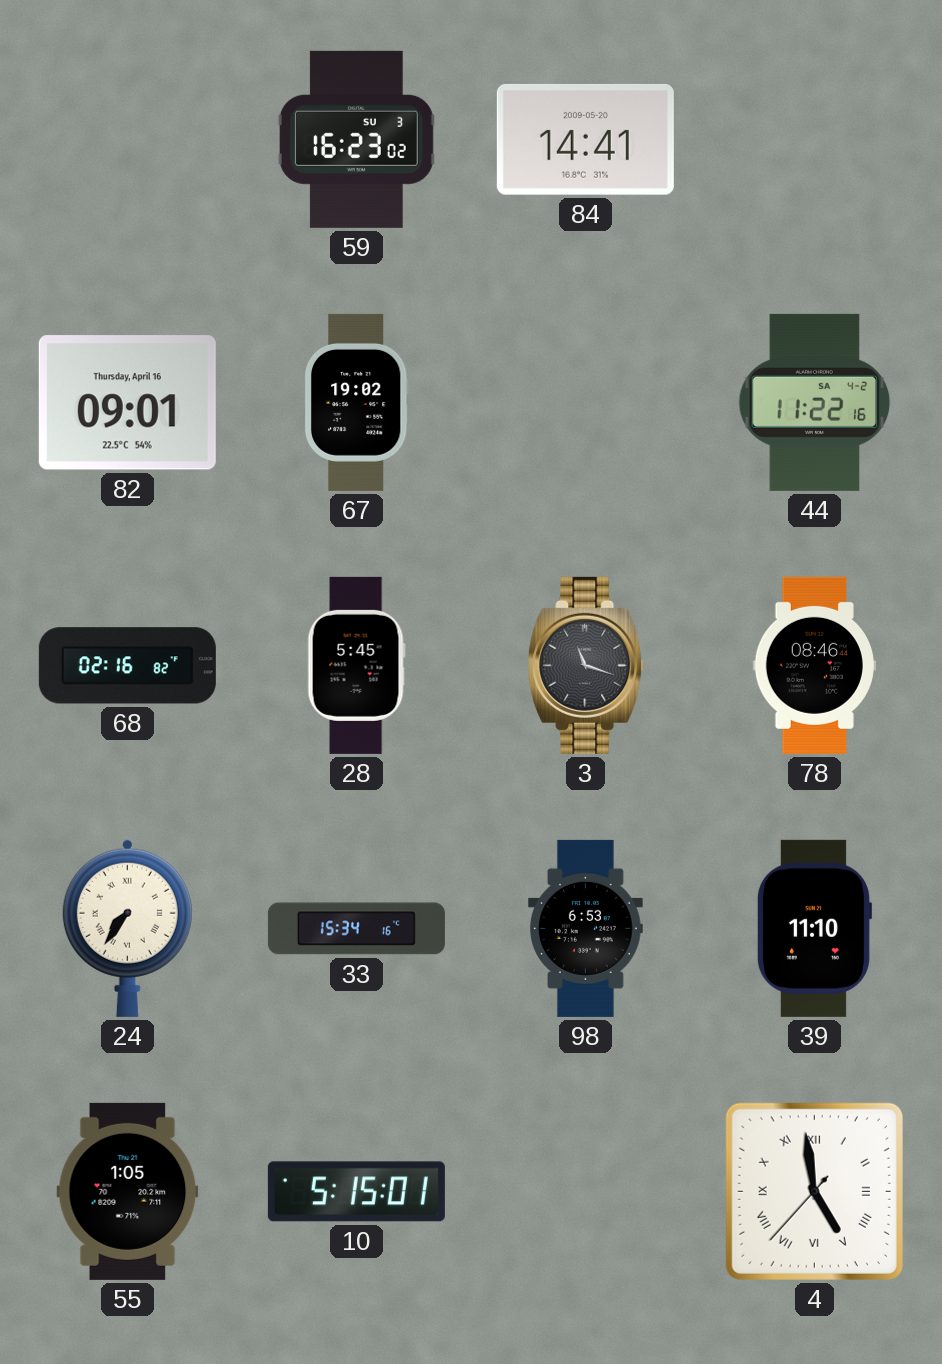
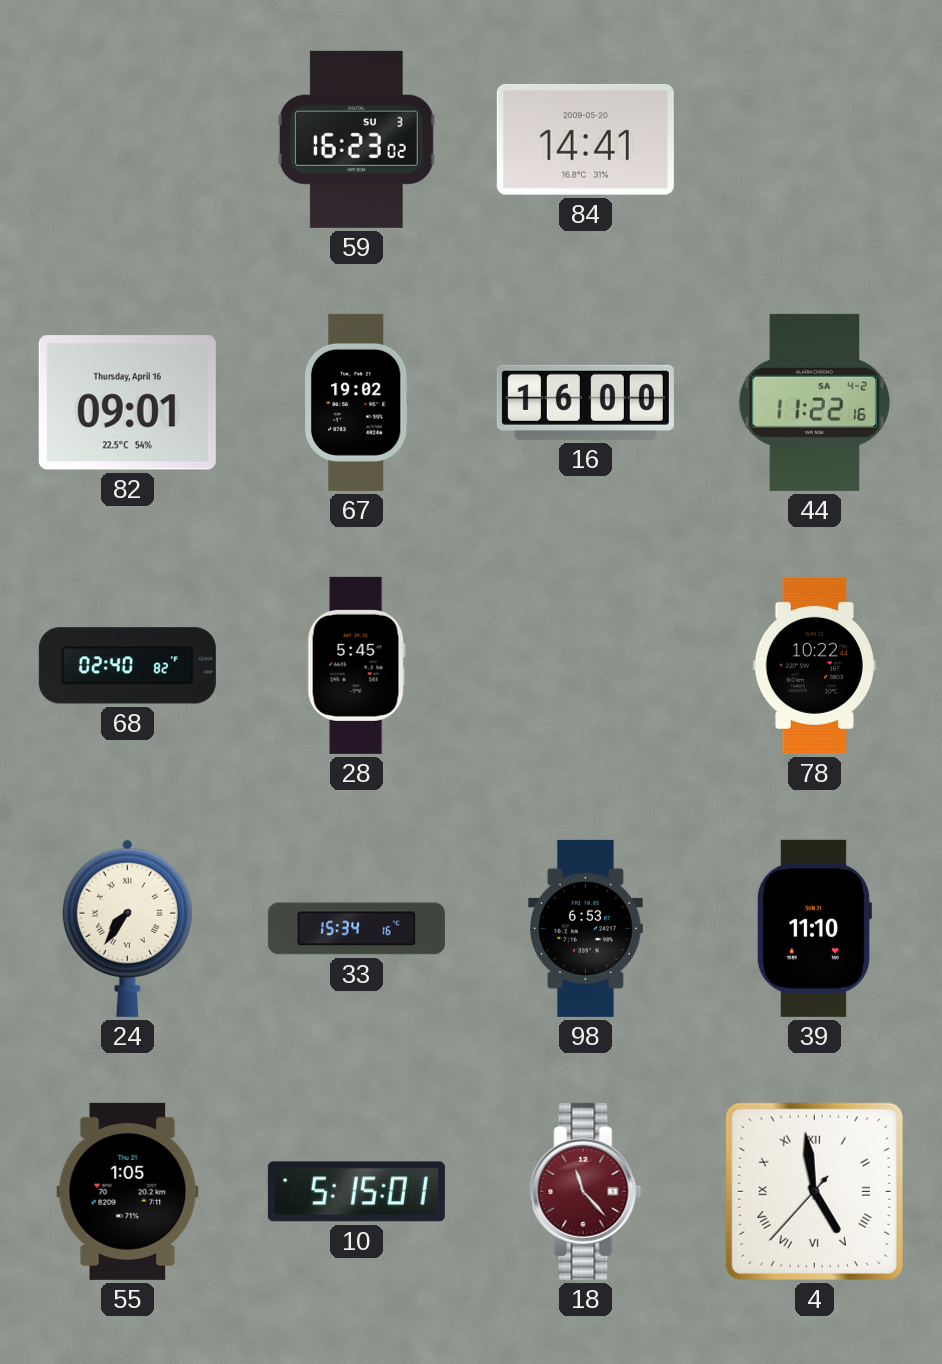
16: none -> 16:00
68: 02:16 -> 02:40
3: 11:18 -> none
78: 08:46 -> 10:22
18: none -> 11:23
